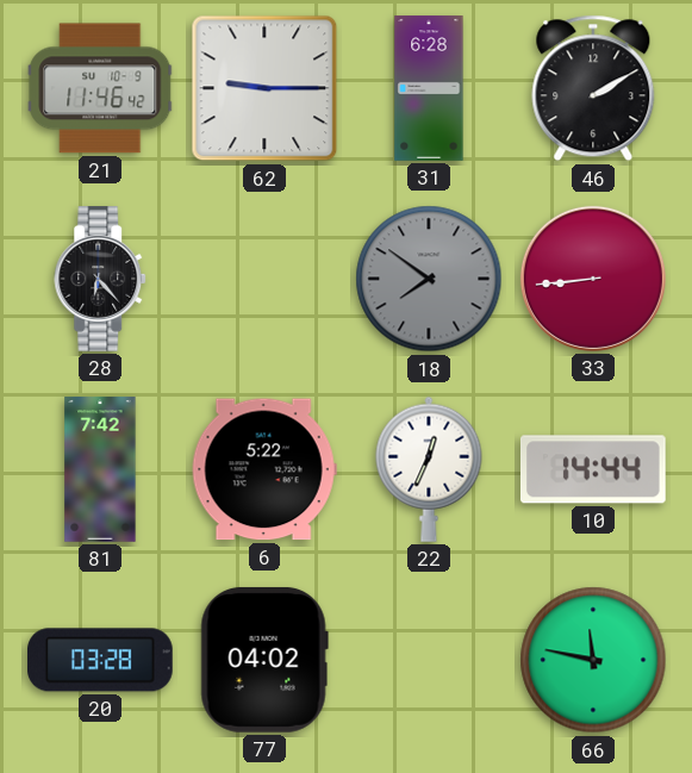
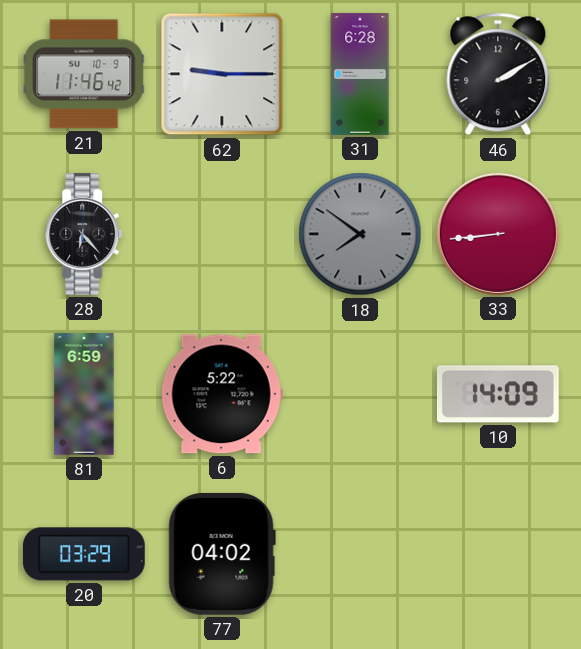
81: 7:42 -> 6:59
22: 12:34 -> none
10: 14:44 -> 14:09
20: 03:28 -> 03:29
66: 11:47 -> none
